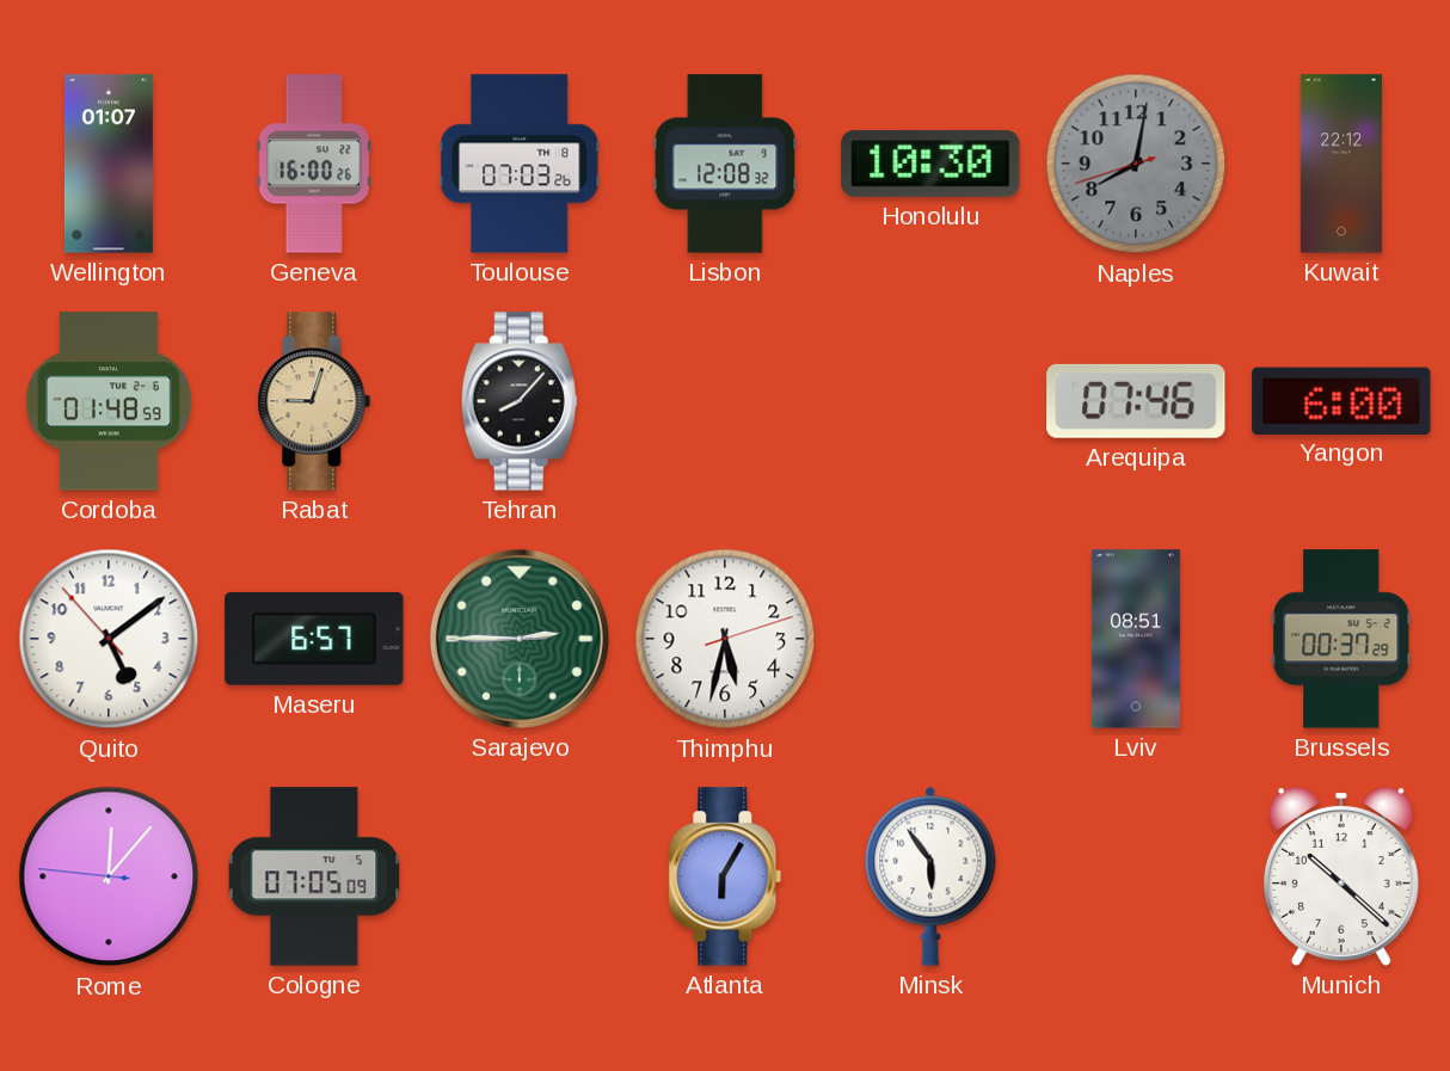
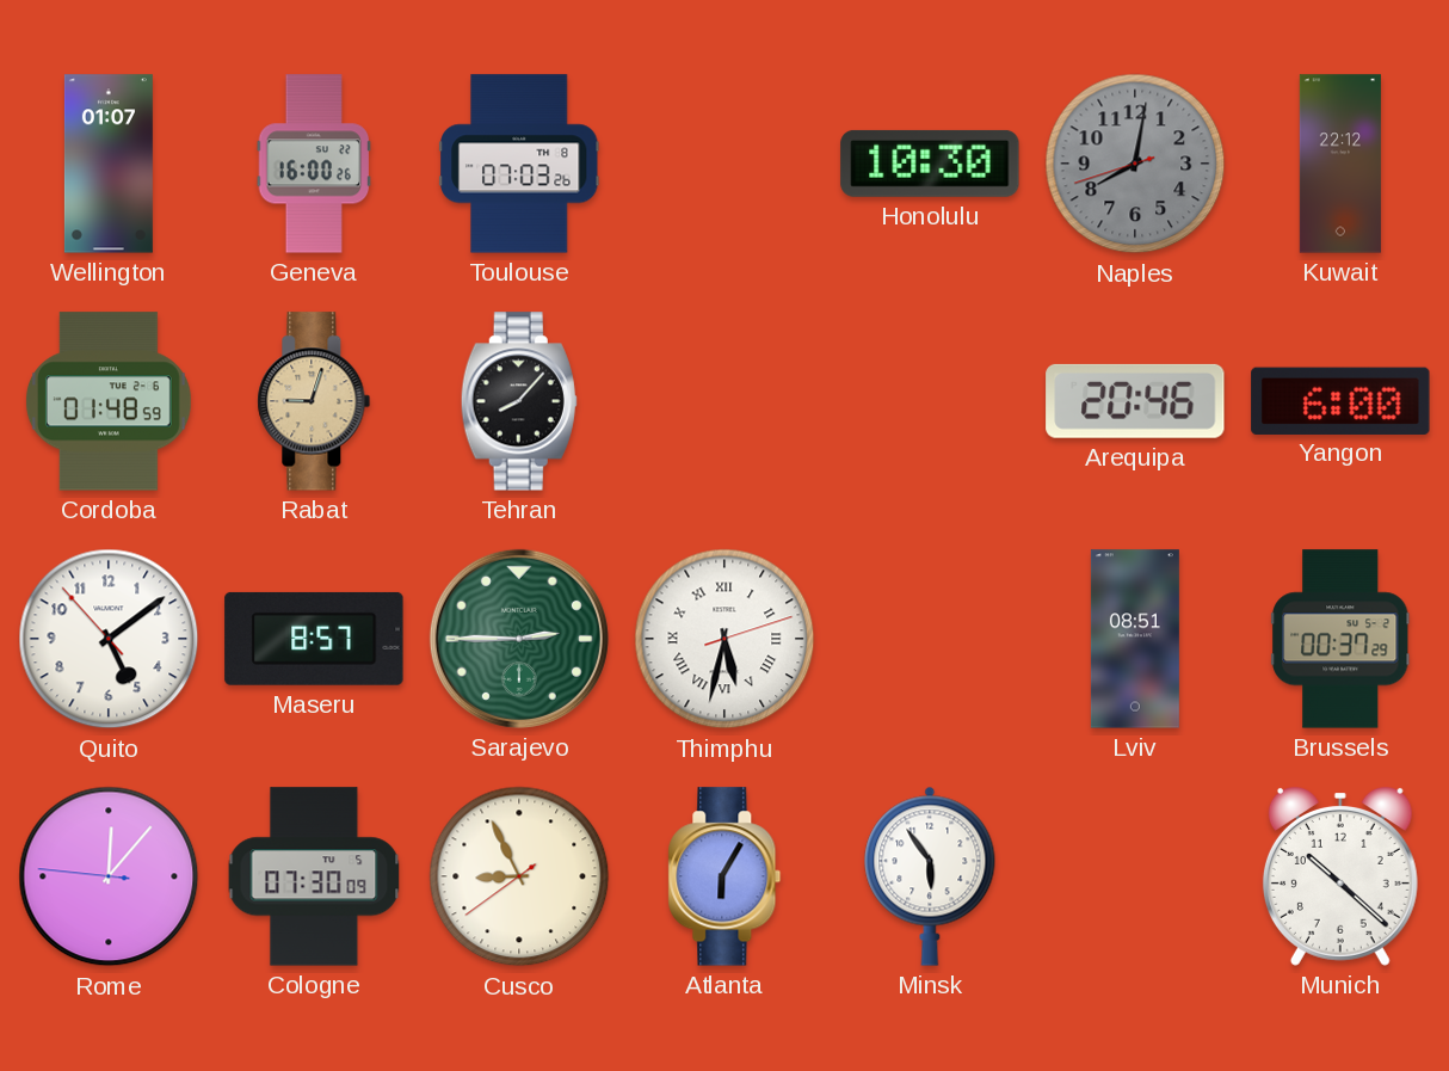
Lisbon: 12:08 -> none
Arequipa: 07:46 -> 20:46
Maseru: 6:57 -> 8:57
Thimphu numerals: Arabic -> Roman
Cologne: 07:05 -> 07:30
Cusco: none -> 8:55
